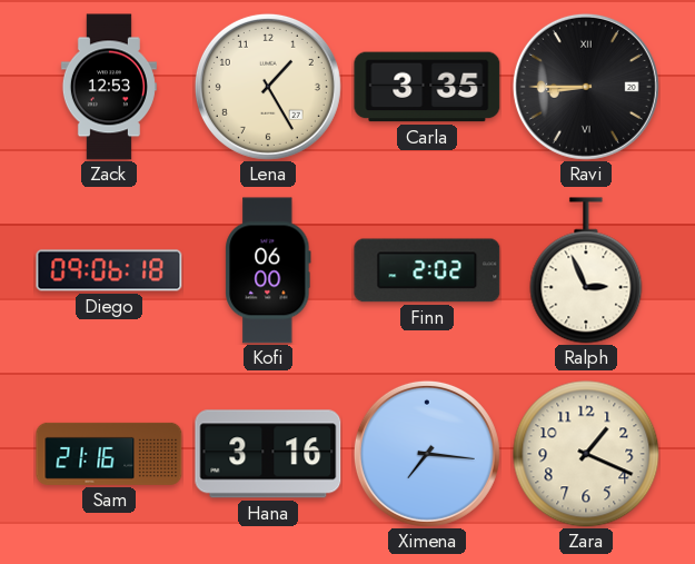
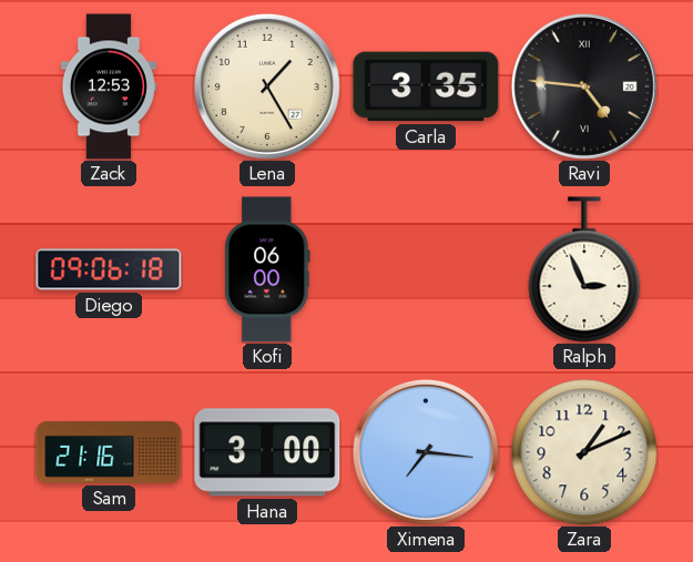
Ravi: 8:45 -> 4:46
Finn: 2:02 -> none
Hana: 3:16 -> 3:00
Zara: 1:19 -> 1:11
